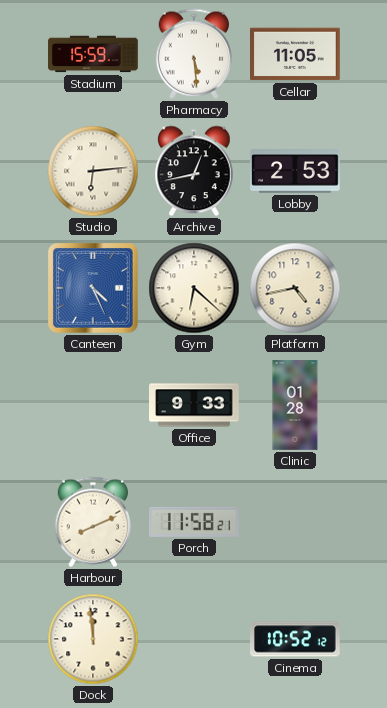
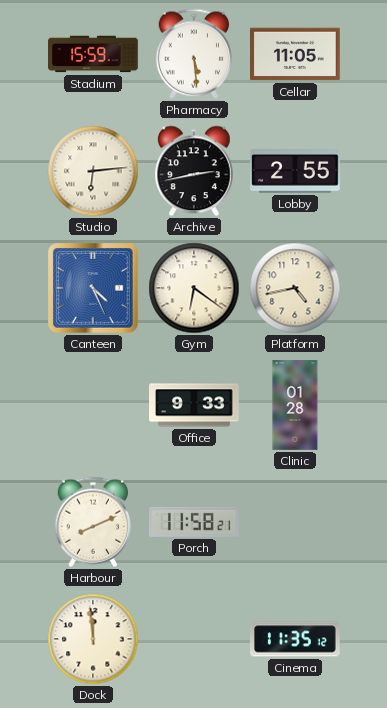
Archive: 12:43 -> 2:43
Lobby: 2:53 -> 2:55
Gym: 6:22 -> 6:21
Cinema: 10:52 -> 11:35
